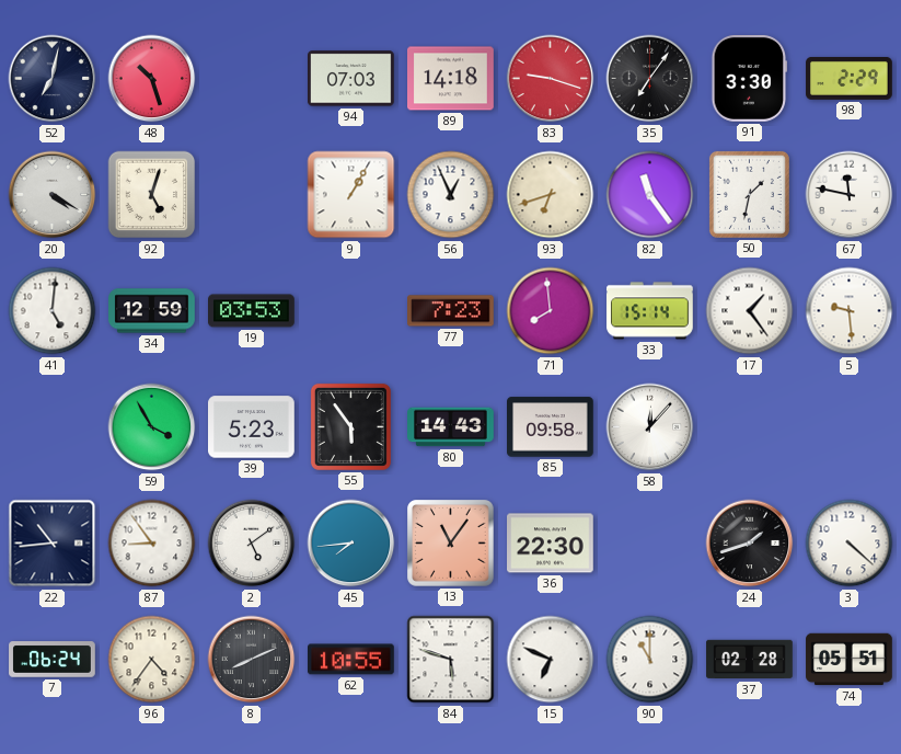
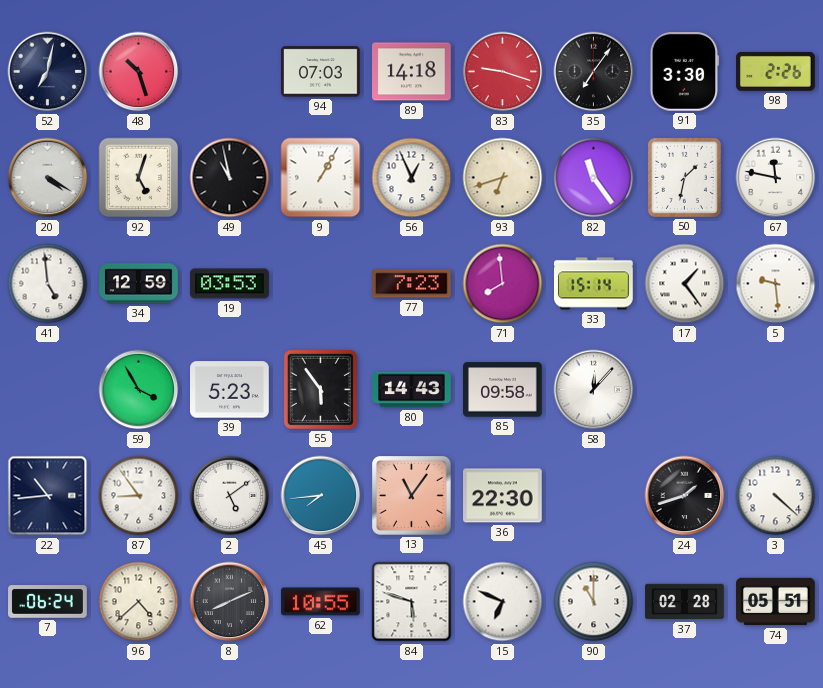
98: 2:29 -> 2:26
49: none -> 10:58
41: 5:01 -> 4:59
96: 4:36 -> 4:38
